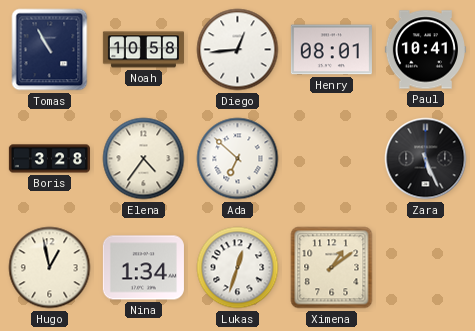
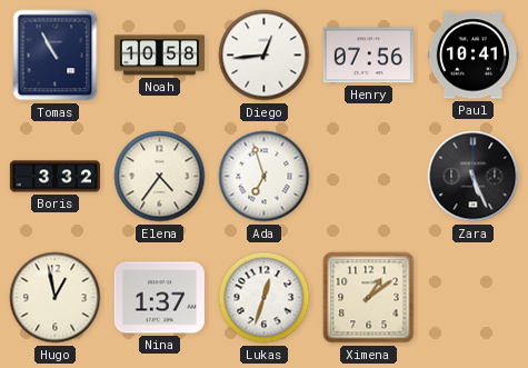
Henry: 08:01 -> 07:56
Boris: 3:28 -> 3:32
Ada: 6:52 -> 6:57
Nina: 1:34 -> 1:37
